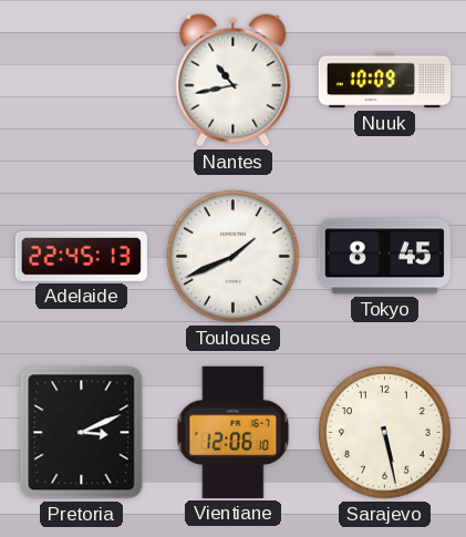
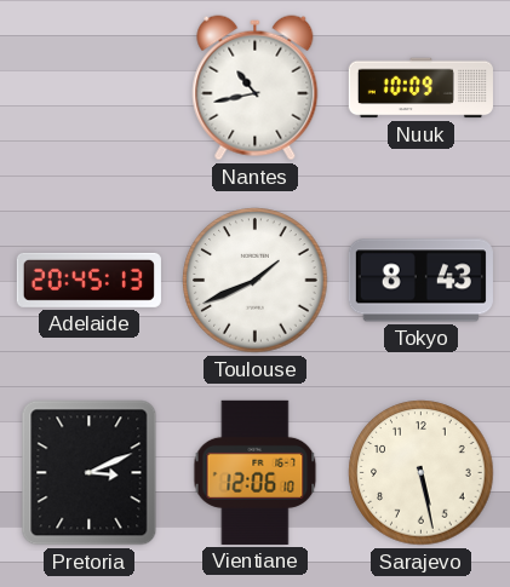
Adelaide: 22:45 -> 20:45
Tokyo: 8:45 -> 8:43
